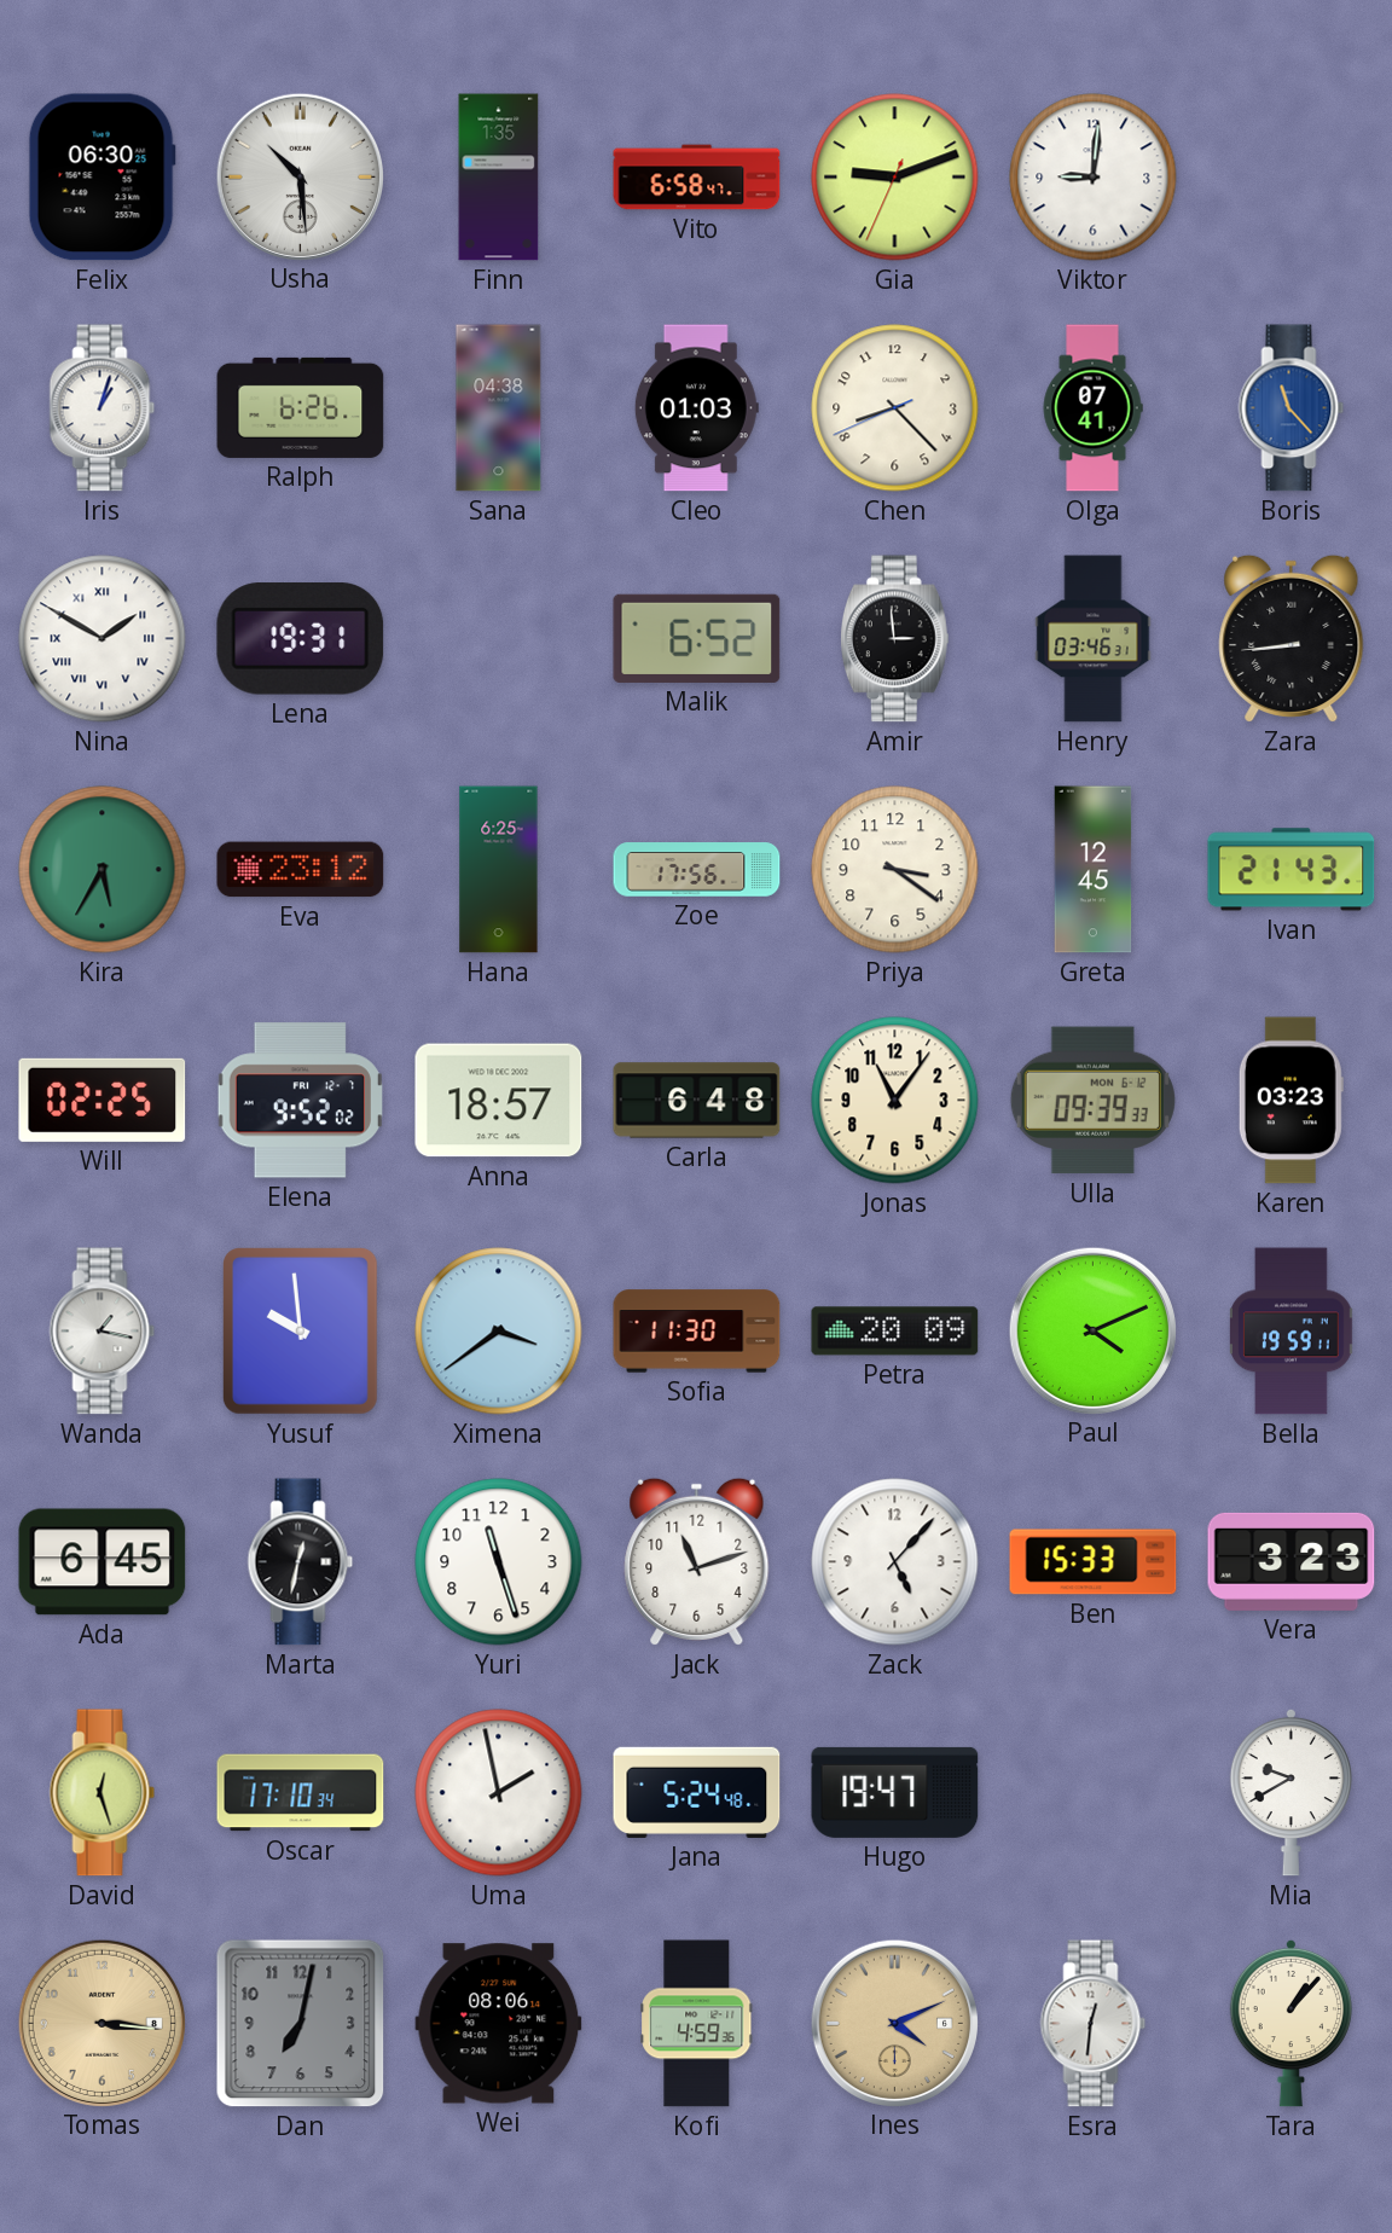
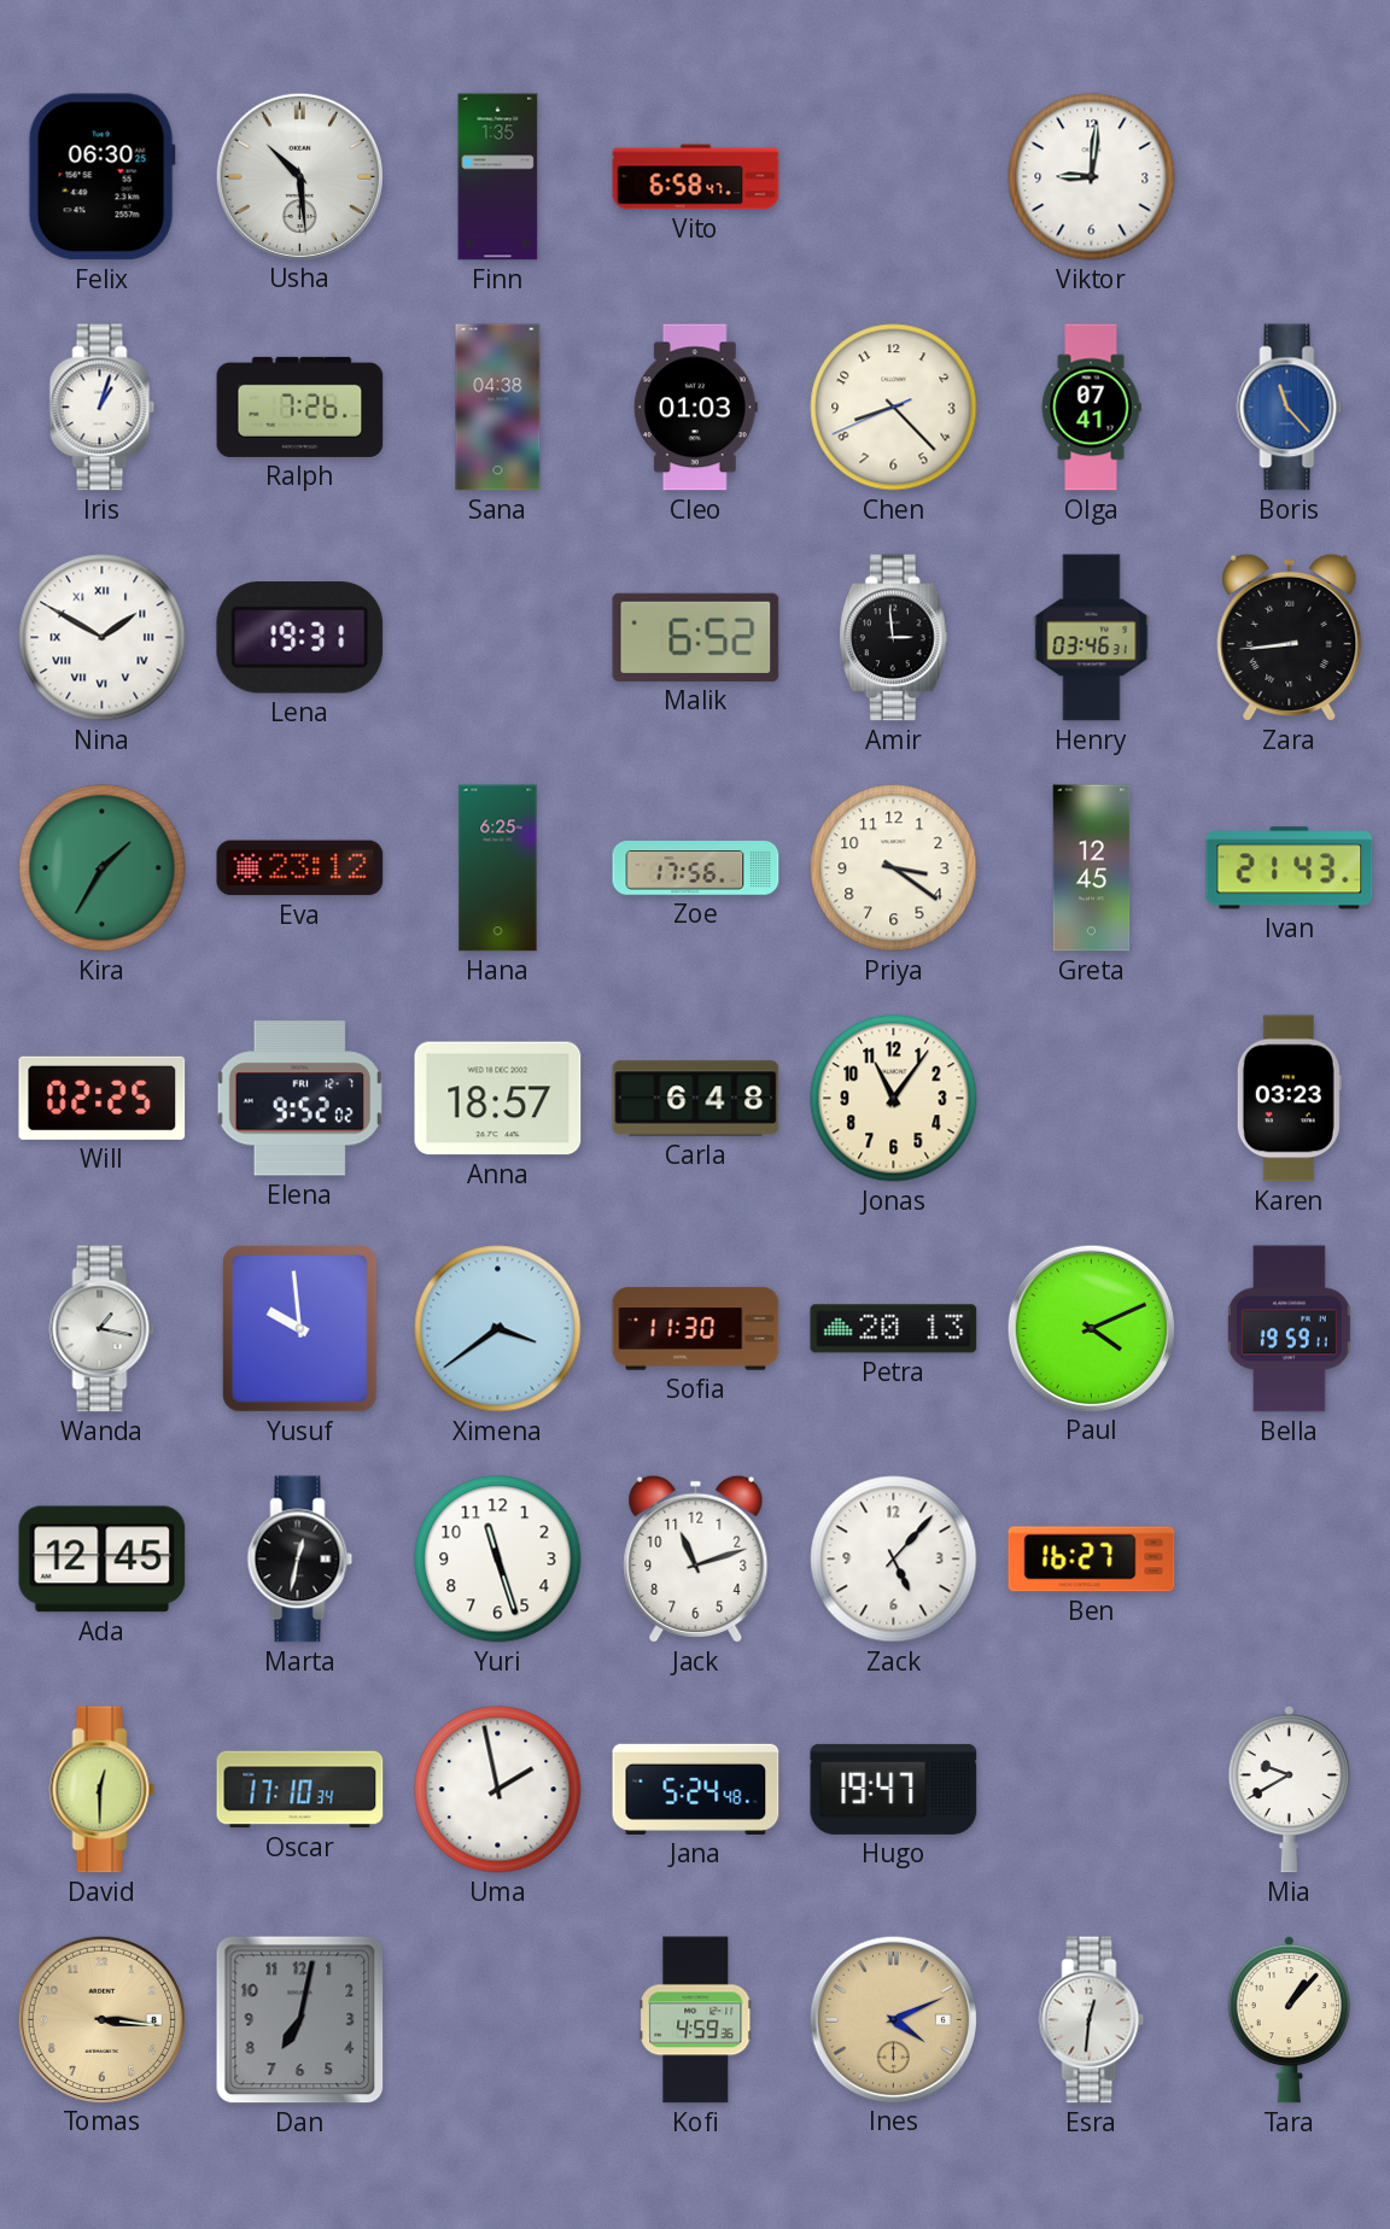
Gia: 9:11 -> none
Ralph: 6:26 -> 7:26
Kira: 5:35 -> 1:35
Ulla: 09:39 -> none
Petra: 20:09 -> 20:13
Ada: 6:45 -> 12:45
Ben: 15:33 -> 16:27
Vera: 3:23 -> none
David: 12:27 -> 12:30
Wei: 08:06 -> none
